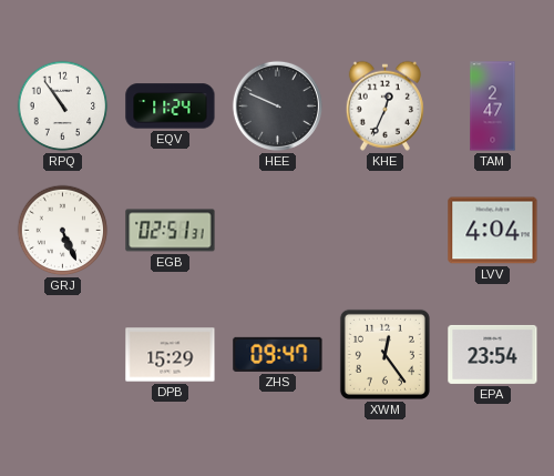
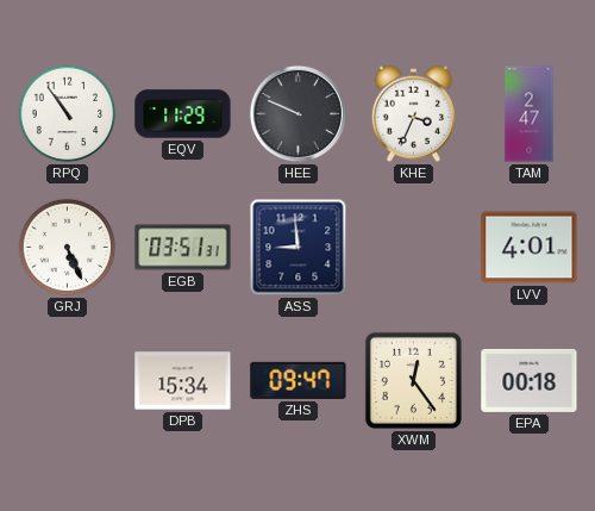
EQV: 11:24 -> 11:29
KHE: 12:34 -> 3:34
EGB: 02:51 -> 03:51
ASS: none -> 8:59
LVV: 4:04 -> 4:01
DPB: 15:29 -> 15:34
EPA: 23:54 -> 00:18
